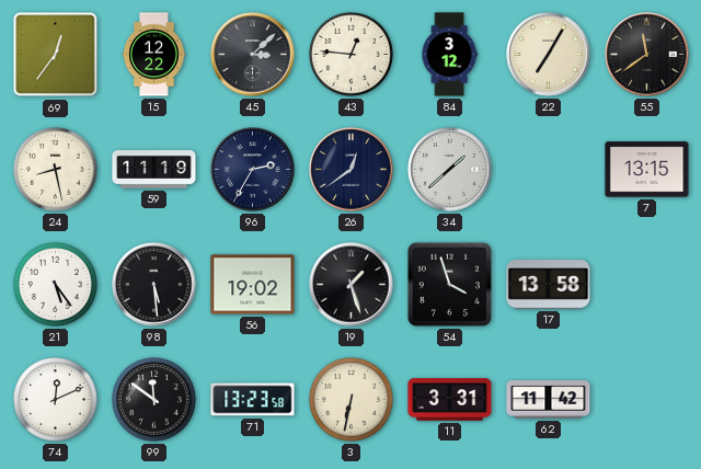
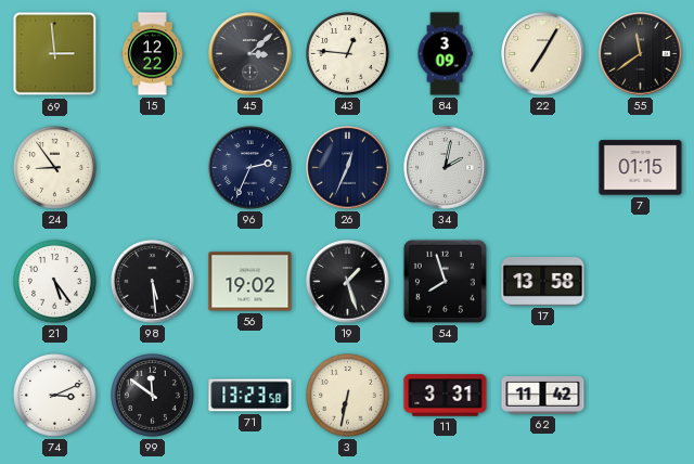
69: 12:36 -> 2:59
84: 3:12 -> 3:09
24: 8:28 -> 8:54
59: 11:19 -> none
96: 2:35 -> 2:34
26: 12:39 -> 12:34
34: 1:38 -> 2:02
7: 13:15 -> 01:15
54: 3:57 -> 7:57
74: 12:11 -> 3:11
